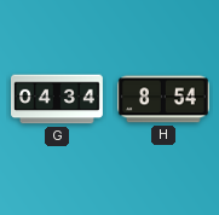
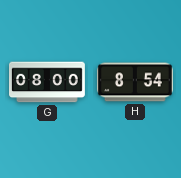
G: 04:34 -> 08:00
